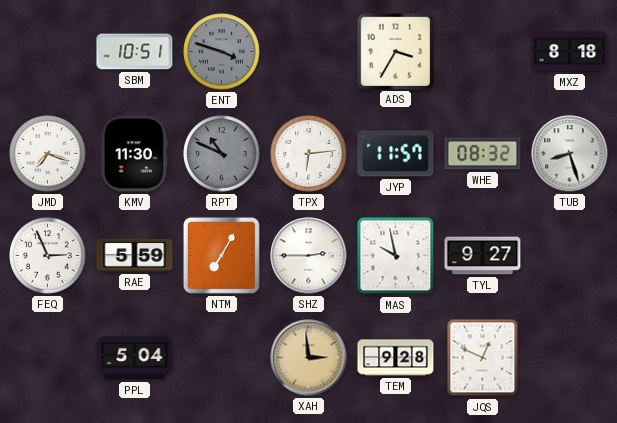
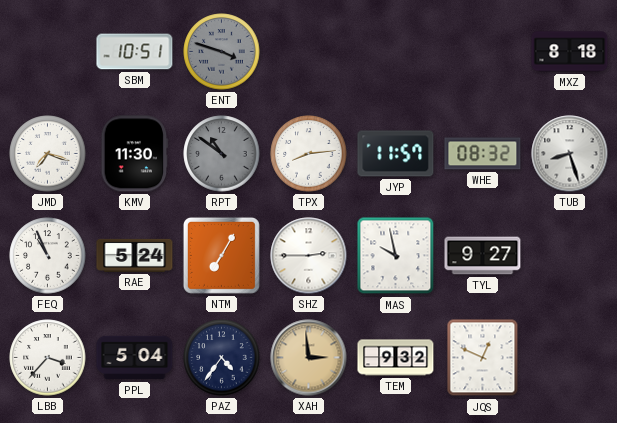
ADS: 3:35 -> none
RPT: 10:49 -> 10:51
TPX: 6:14 -> 8:14
FEQ: 2:56 -> 10:56
RAE: 5:59 -> 5:24
LBB: none -> 3:37
PAZ: none -> 4:36
TEM: 9:28 -> 9:32
